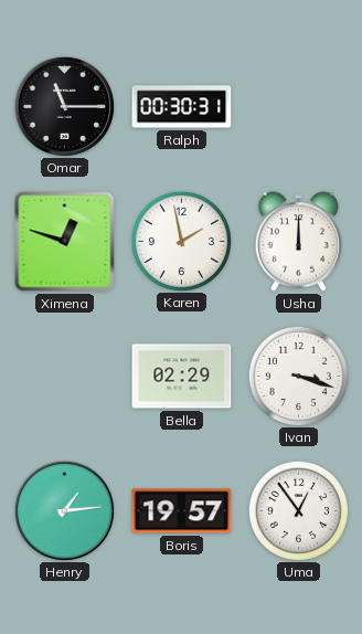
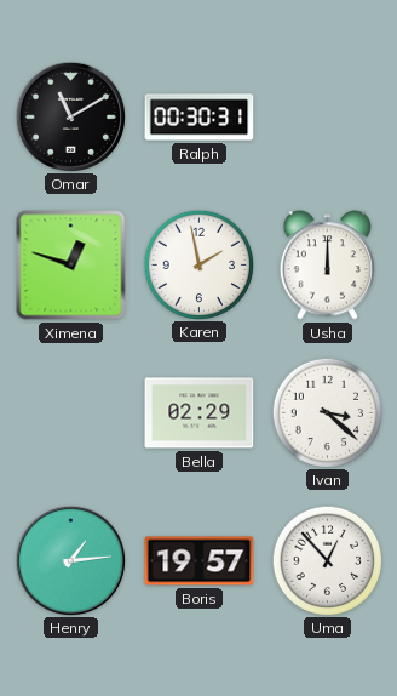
Omar: 11:15 -> 11:10
Ivan: 3:18 -> 3:22
Uma: 12:54 -> 12:53
